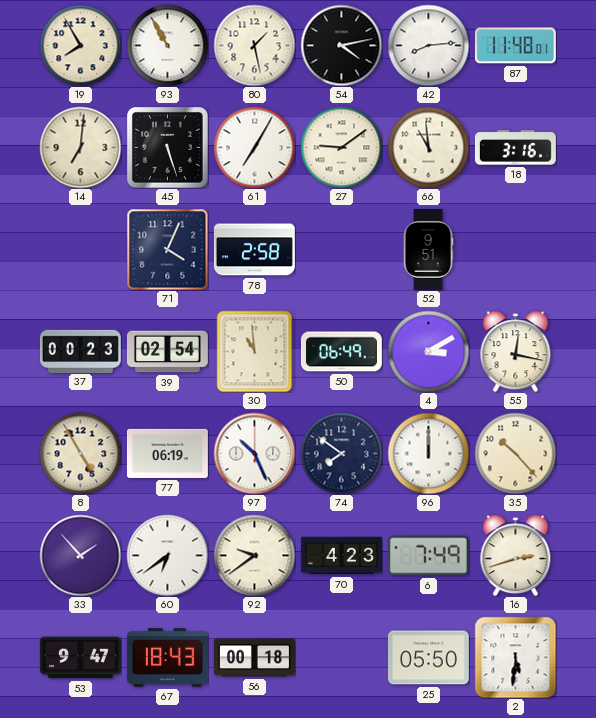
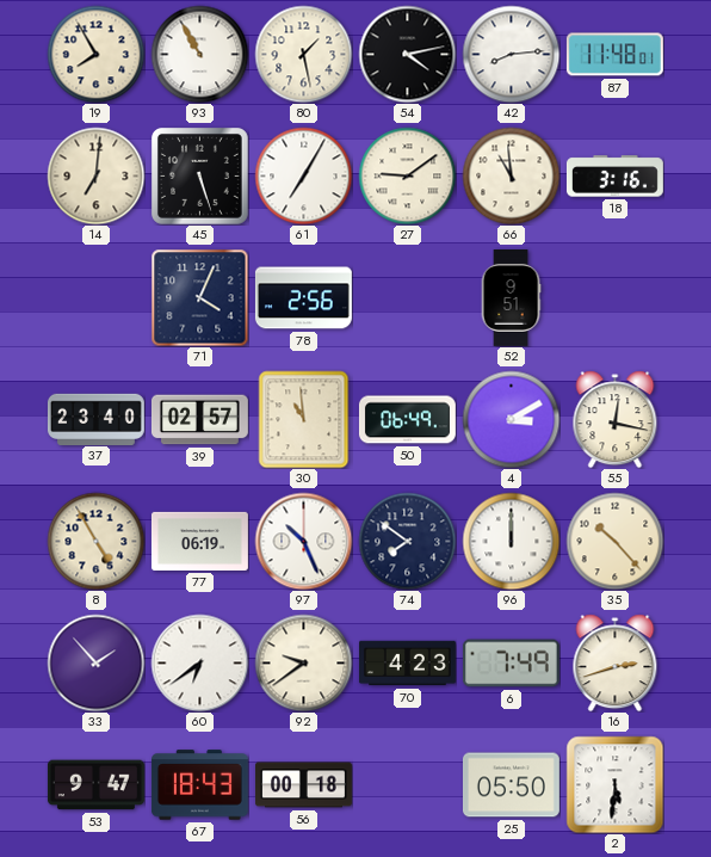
78: 2:58 -> 2:56
37: 00:23 -> 23:40
39: 02:54 -> 02:57
